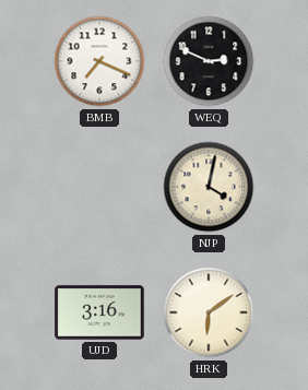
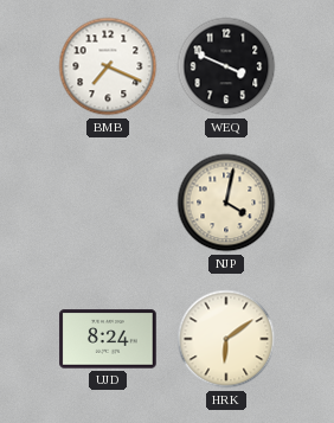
WEQ: 2:49 -> 3:49
UJD: 3:16 -> 8:24
